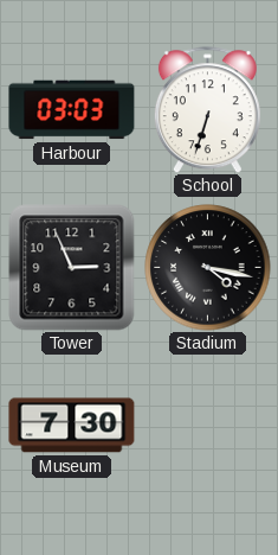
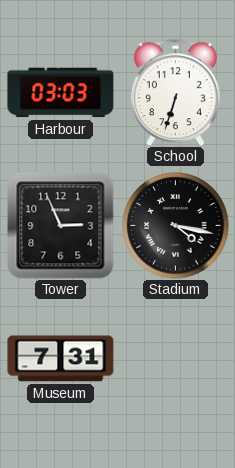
Museum: 7:30 -> 7:31
